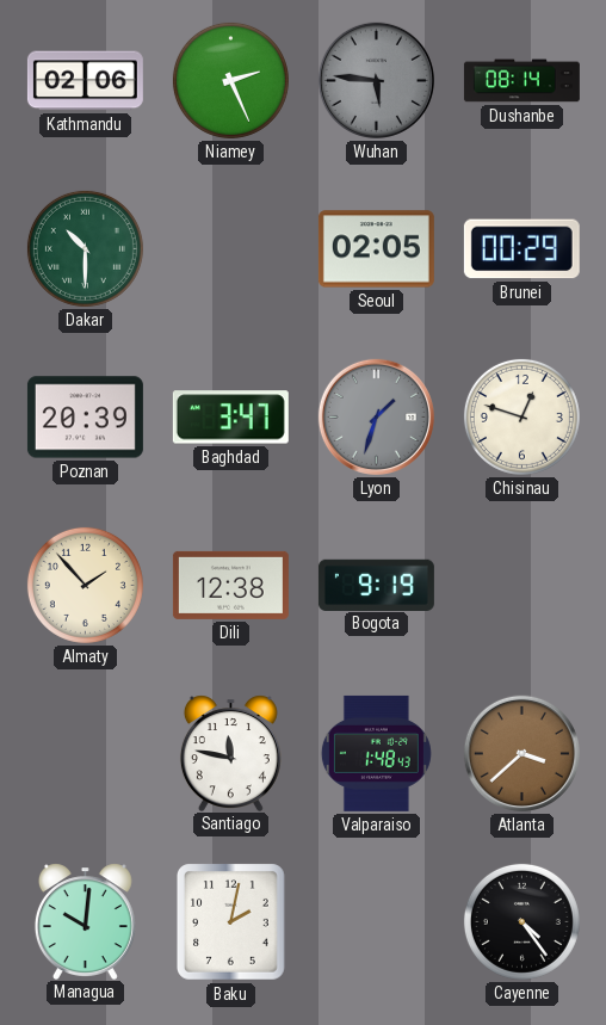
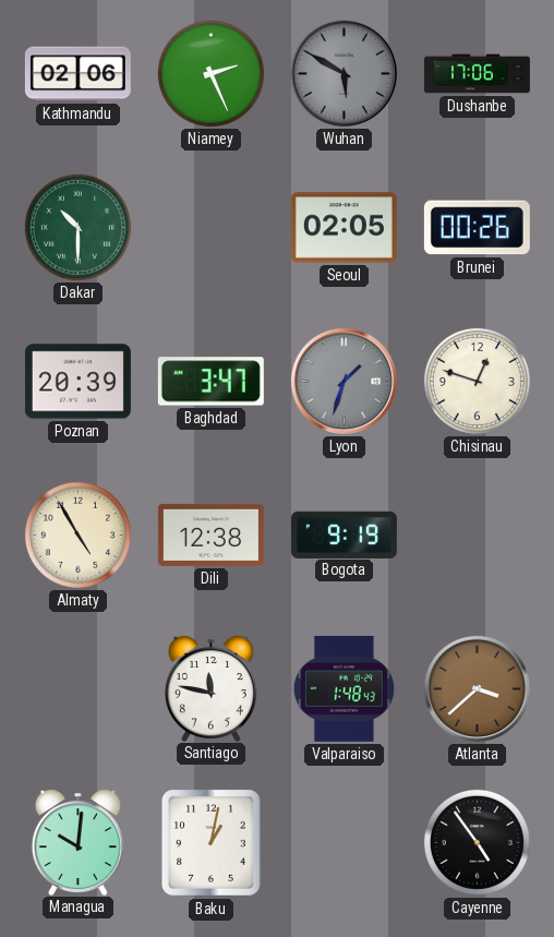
Wuhan: 5:46 -> 5:50
Dushanbe: 08:14 -> 17:06
Brunei: 00:29 -> 00:26
Almaty: 1:53 -> 4:55
Baku: 2:02 -> 1:02
Cayenne: 4:24 -> 4:54
